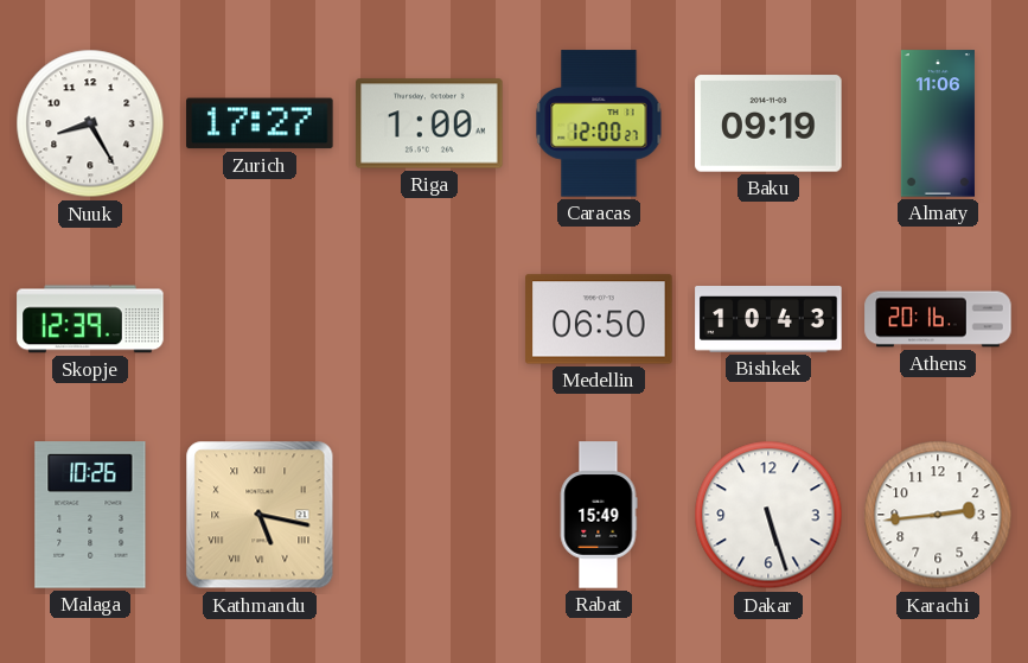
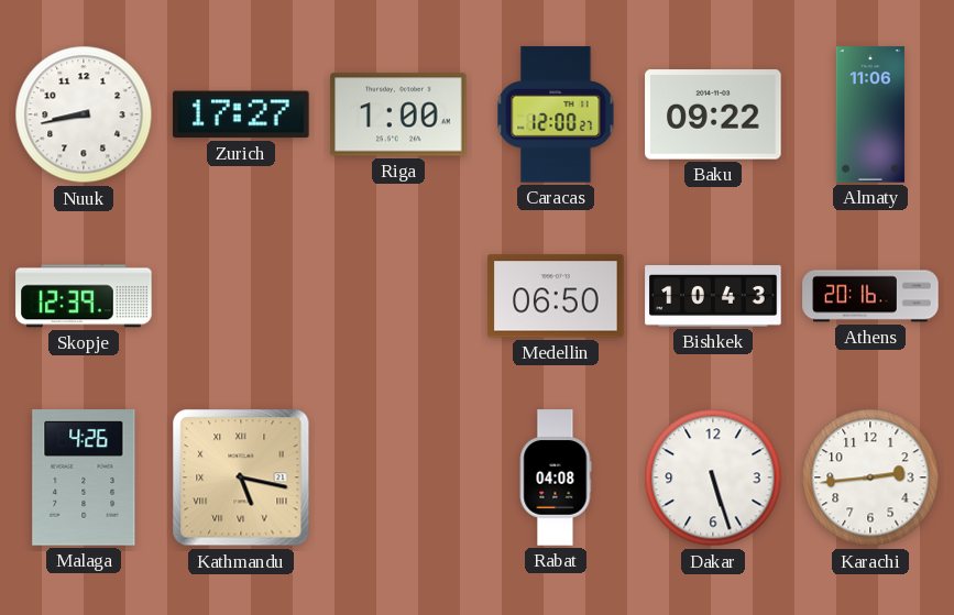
Nuuk: 8:25 -> 8:43
Baku: 09:19 -> 09:22
Malaga: 10:26 -> 4:26
Rabat: 15:49 -> 04:08
